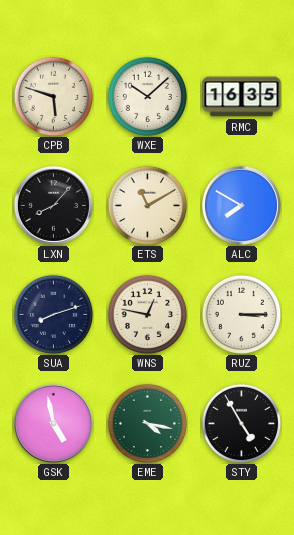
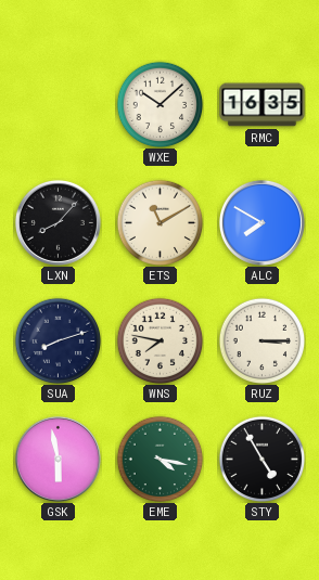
CPB: 5:48 -> none
WNS: 12:47 -> 7:47
GSK: 4:58 -> 5:58
